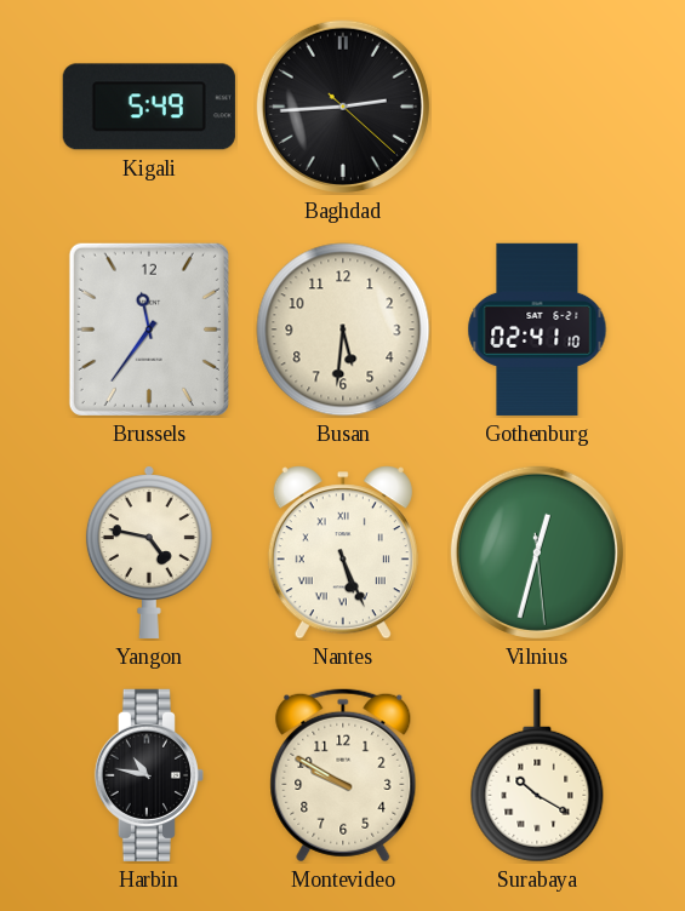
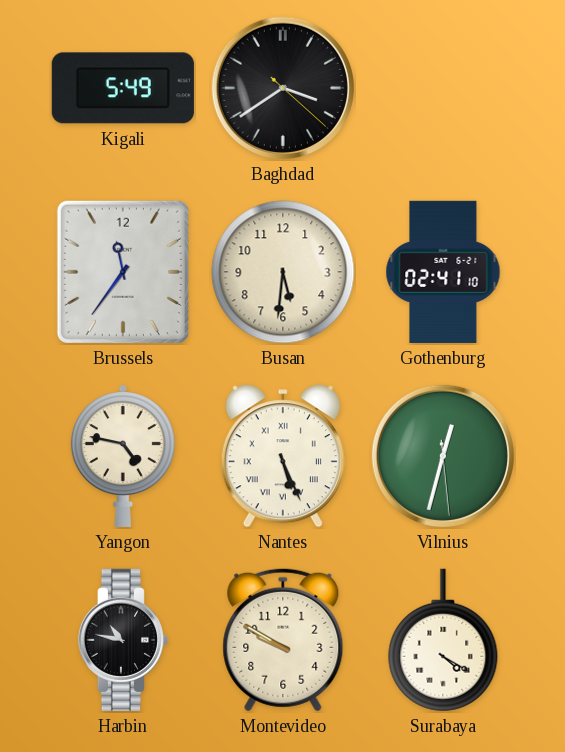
Baghdad: 2:44 -> 3:39
Surabaya: 10:20 -> 4:20
